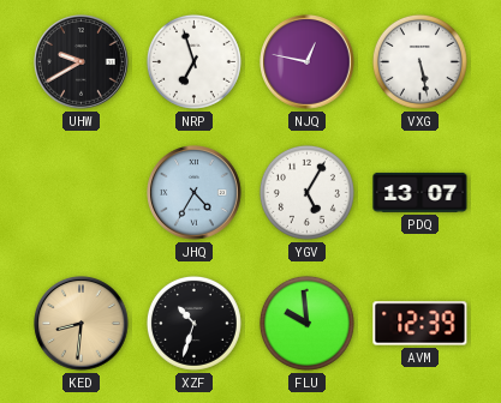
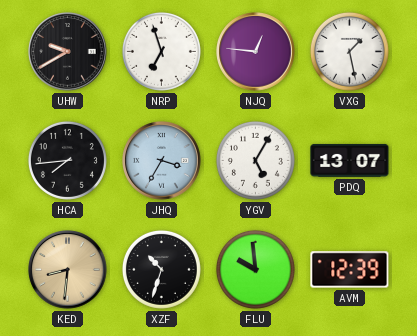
NJQ: 12:47 -> 12:46
VXG: 5:28 -> 1:28
HCA: none -> 7:44
JHQ: 4:35 -> 3:35
